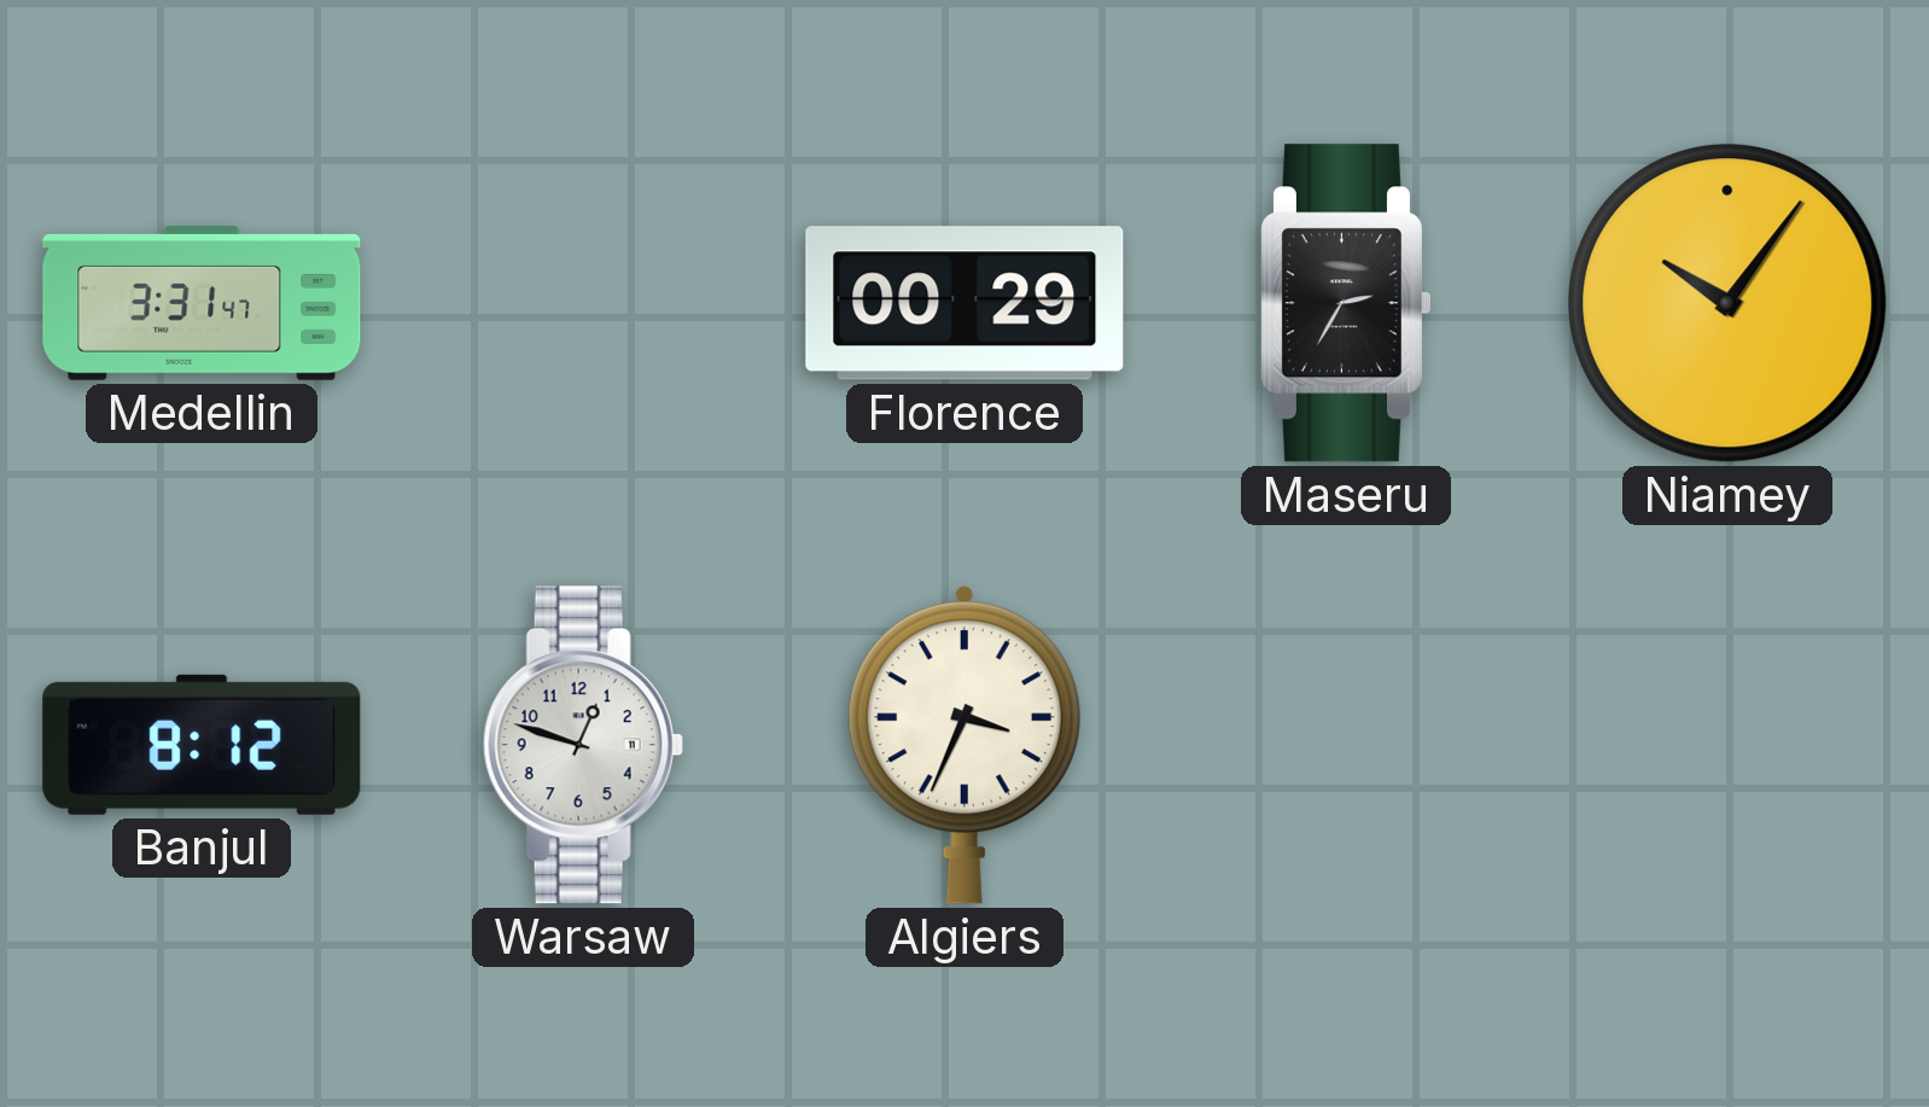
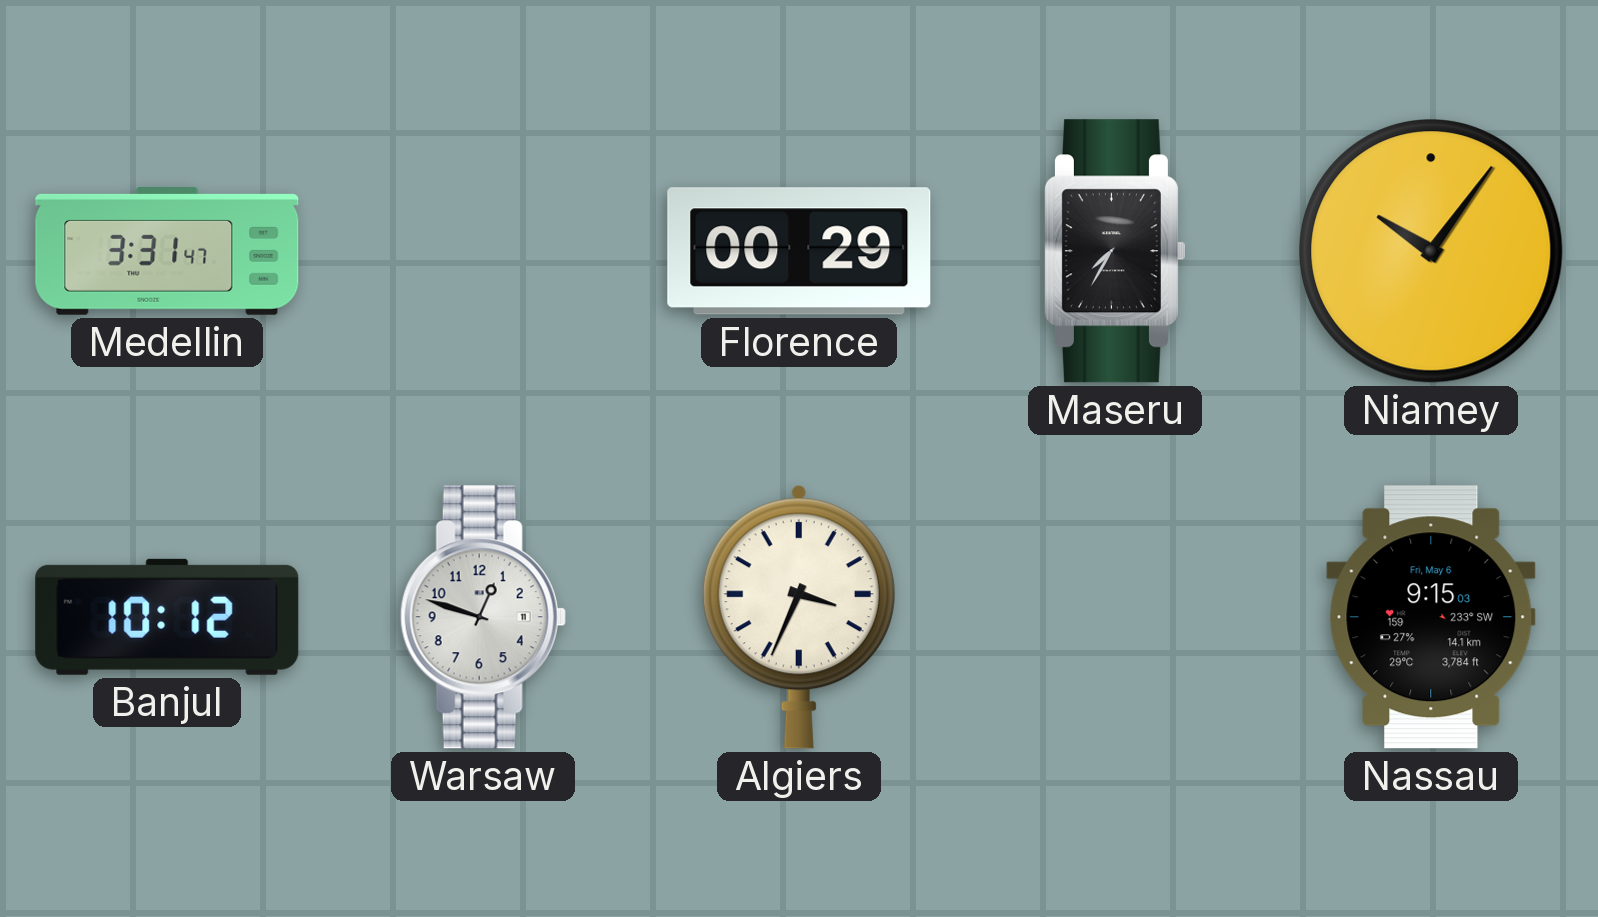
Maseru: 2:35 -> 7:35
Banjul: 8:12 -> 10:12
Nassau: none -> 9:15
